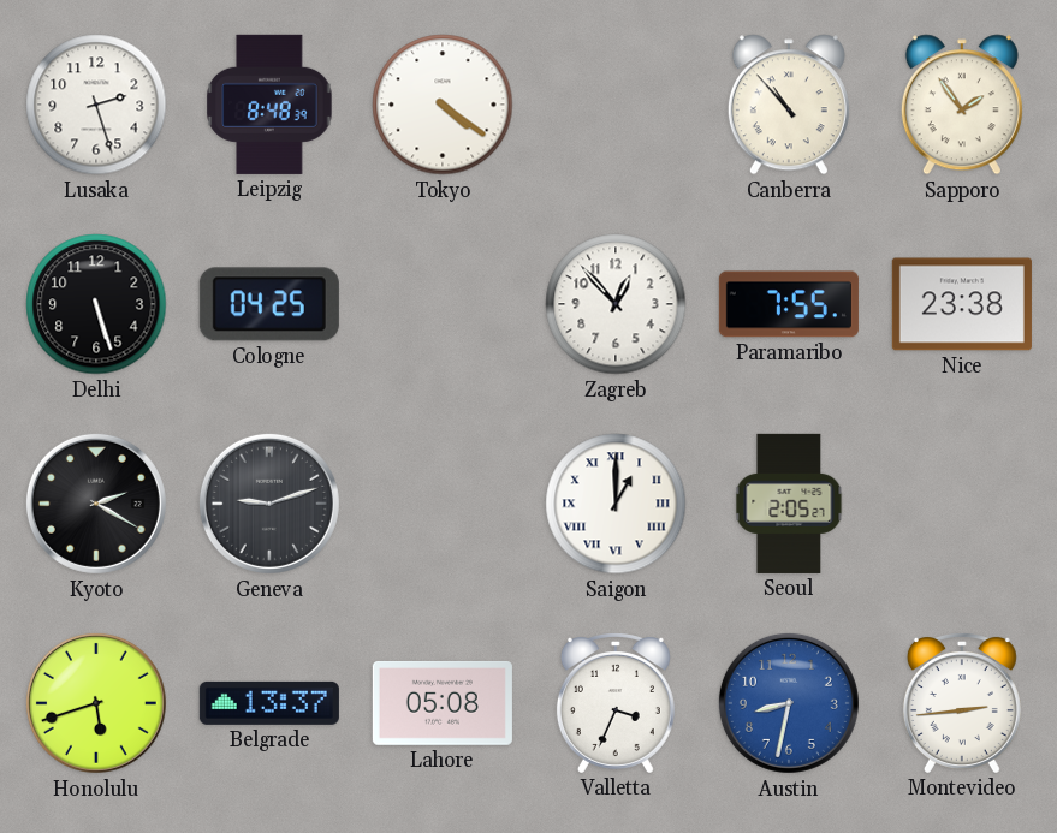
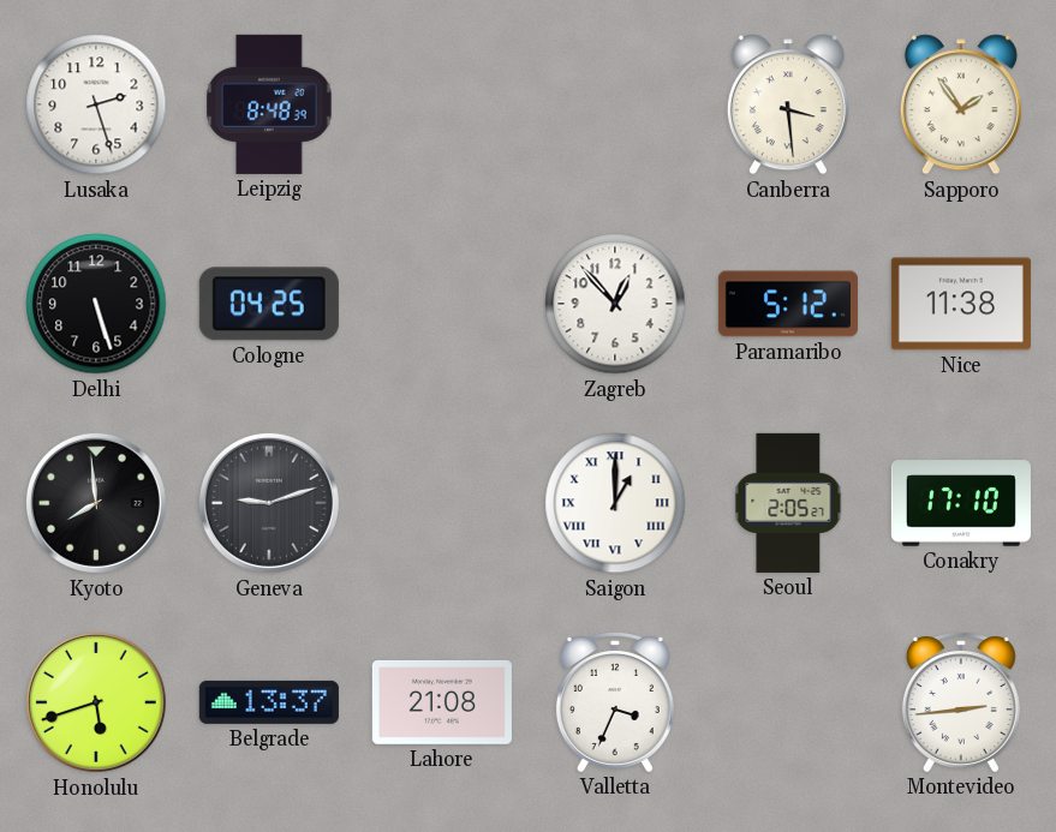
Tokyo: 4:21 -> none
Canberra: 10:53 -> 3:29
Paramaribo: 7:55 -> 5:12
Nice: 23:38 -> 11:38
Kyoto: 2:20 -> 7:59
Conakry: none -> 17:10
Lahore: 05:08 -> 21:08
Austin: 8:32 -> none
